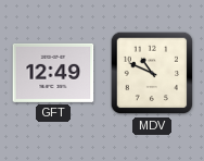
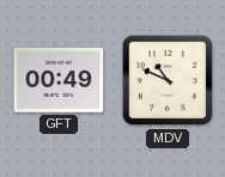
GFT: 12:49 -> 00:49
